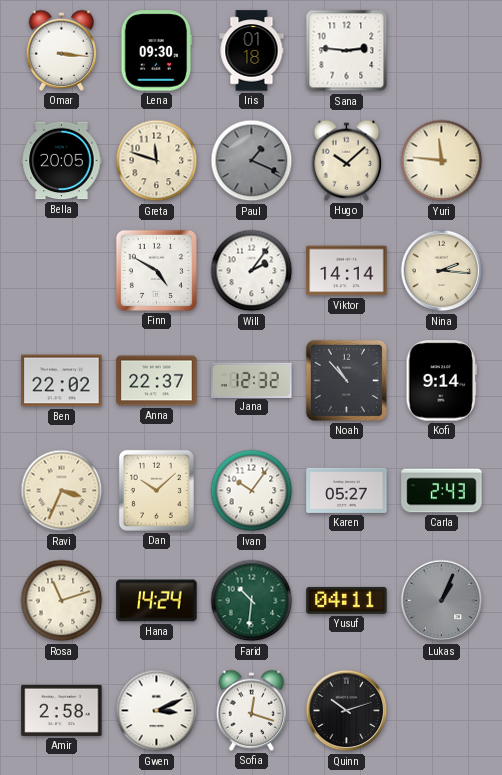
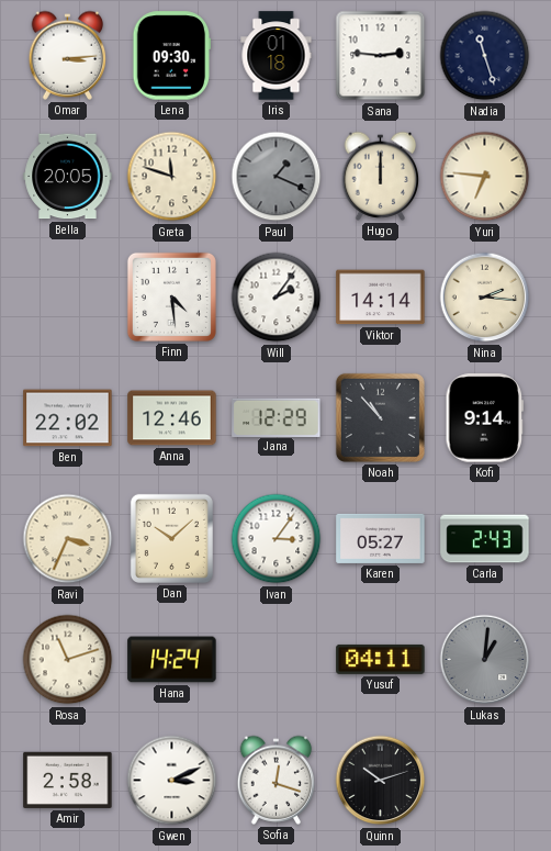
Omar: 3:16 -> 3:14
Nadia: none -> 11:27
Hugo: 10:08 -> 12:00
Yuri: 11:46 -> 6:46
Finn: 4:50 -> 4:29
Anna: 22:37 -> 12:46
Jana: 12:32 -> 12:29
Ivan: 10:06 -> 3:06
Farid: 10:31 -> none
Lukas: 1:04 -> 1:01
